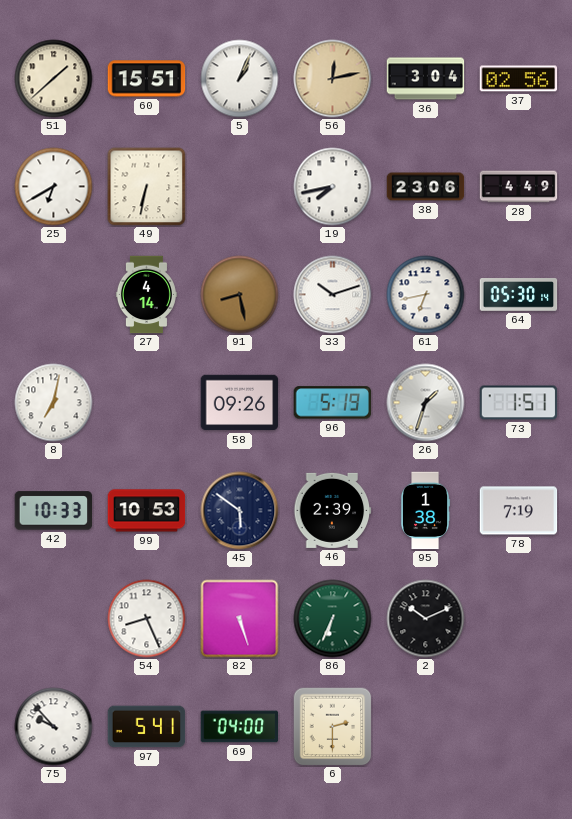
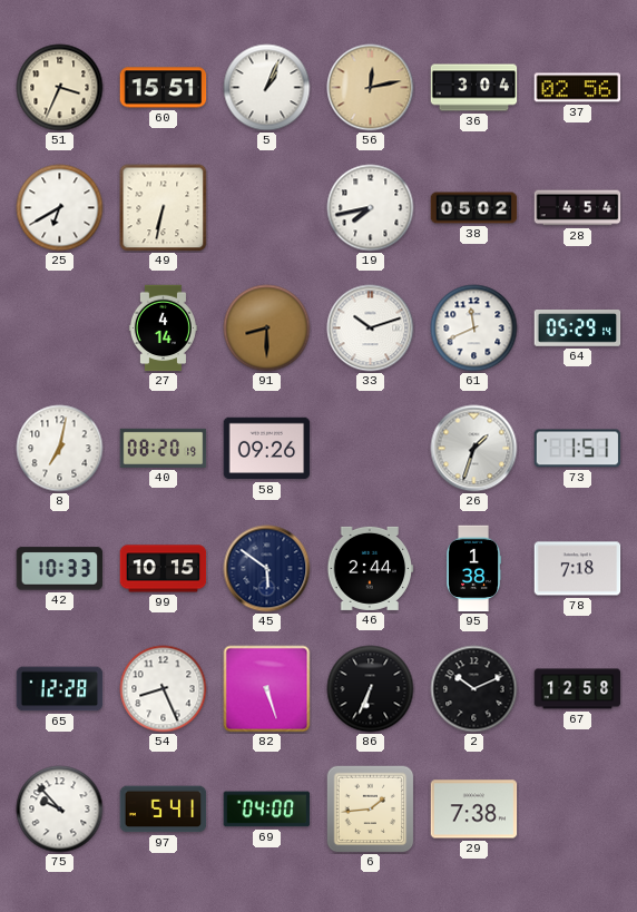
51: 1:38 -> 3:34
38: 23:06 -> 05:02
28: 4:49 -> 4:54
91: 8:28 -> 8:30
61: 6:43 -> 11:41
64: 05:30 -> 05:29
40: none -> 08:20
96: 5:19 -> none
99: 10:53 -> 10:15
46: 2:39 -> 2:44
78: 7:19 -> 7:18
65: none -> 12:28
86 dial: green -> black
67: none -> 12:58
6: 2:30 -> 1:44
29: none -> 7:38
